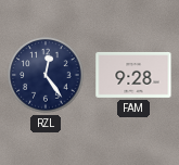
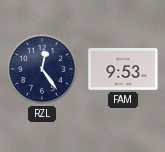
FAM: 9:28 -> 9:53
